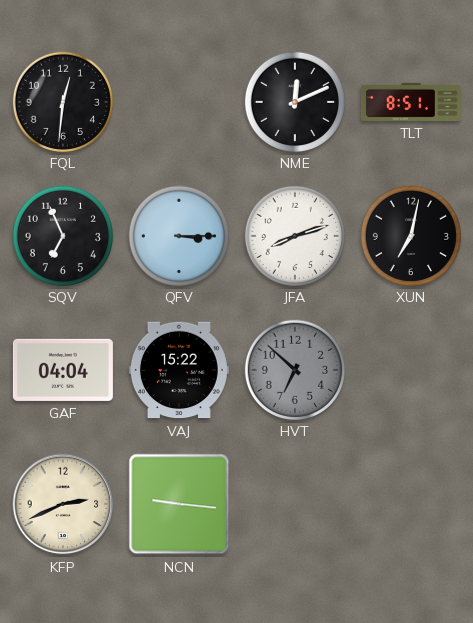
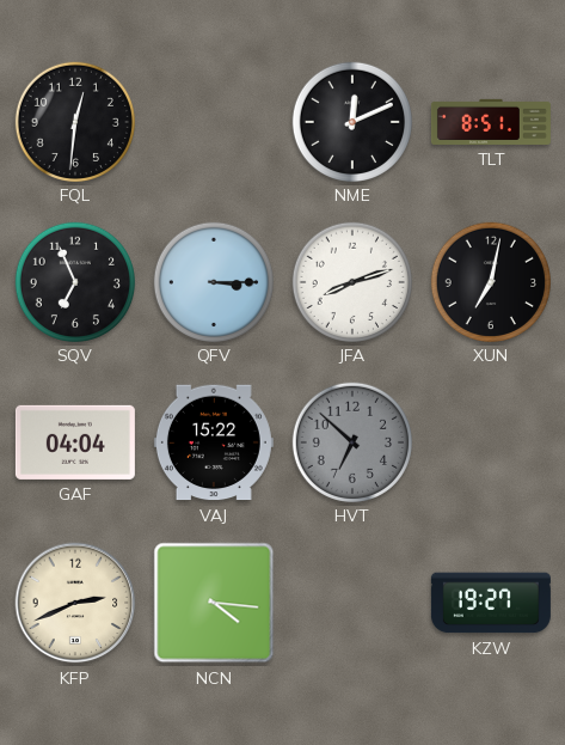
NCN: 9:16 -> 4:16
KZW: none -> 19:27
